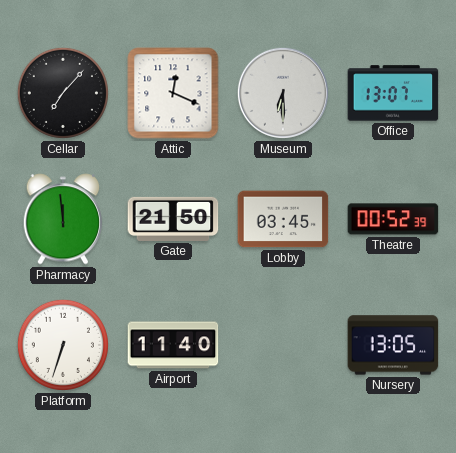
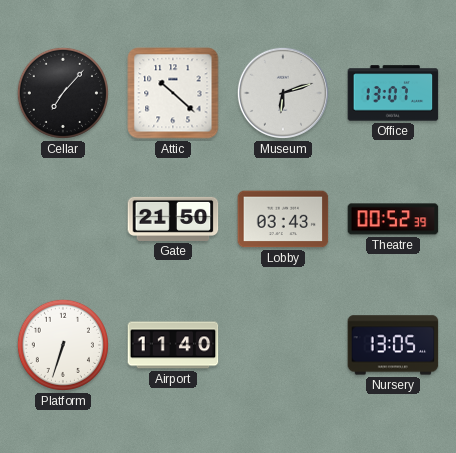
Attic: 12:19 -> 10:22
Museum: 6:30 -> 6:12
Pharmacy: 11:59 -> none
Lobby: 03:45 -> 03:43
